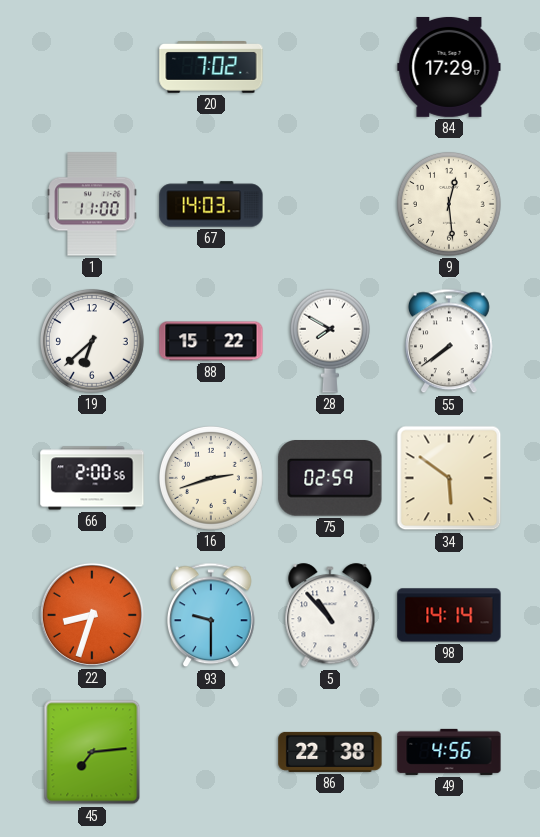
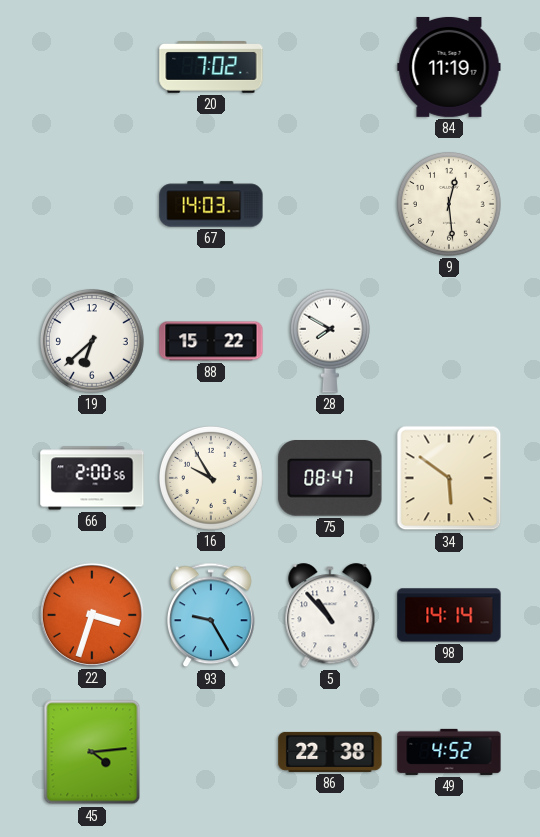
84: 17:29 -> 11:19
1: 11:00 -> none
55: 7:39 -> none
16: 2:42 -> 9:55
75: 02:59 -> 08:47
22: 8:33 -> 3:33
93: 9:30 -> 9:25
45: 7:14 -> 4:14
49: 4:56 -> 4:52
